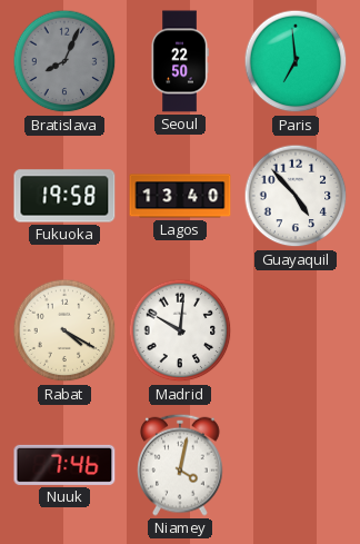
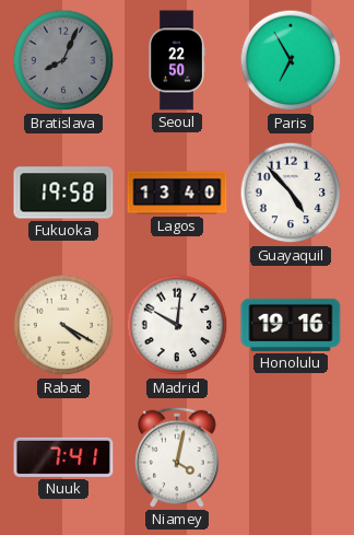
Paris: 6:59 -> 6:55
Honolulu: none -> 19:16
Nuuk: 7:46 -> 7:41
